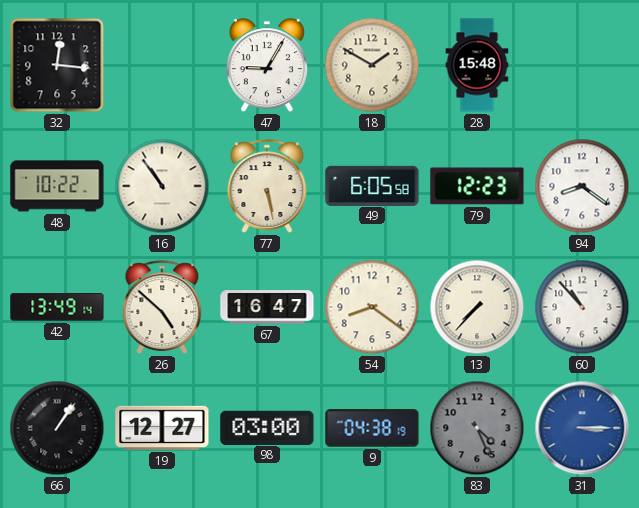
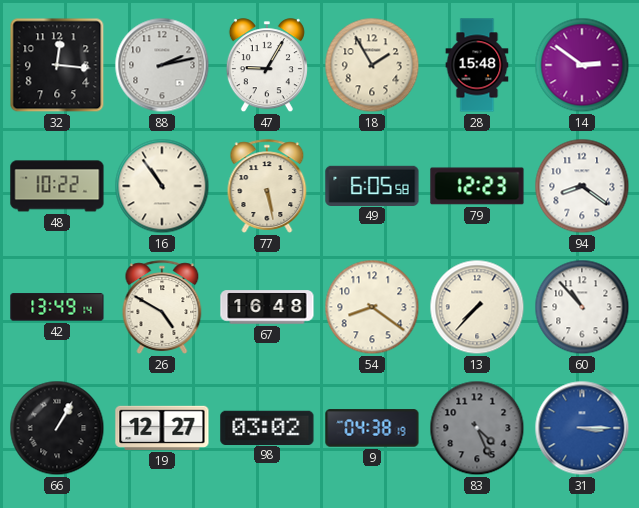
88: none -> 2:13
18: 1:50 -> 1:55
14: none -> 2:51
26: 4:52 -> 4:50
67: 16:47 -> 16:48
66: 1:06 -> 1:05
98: 03:00 -> 03:02
